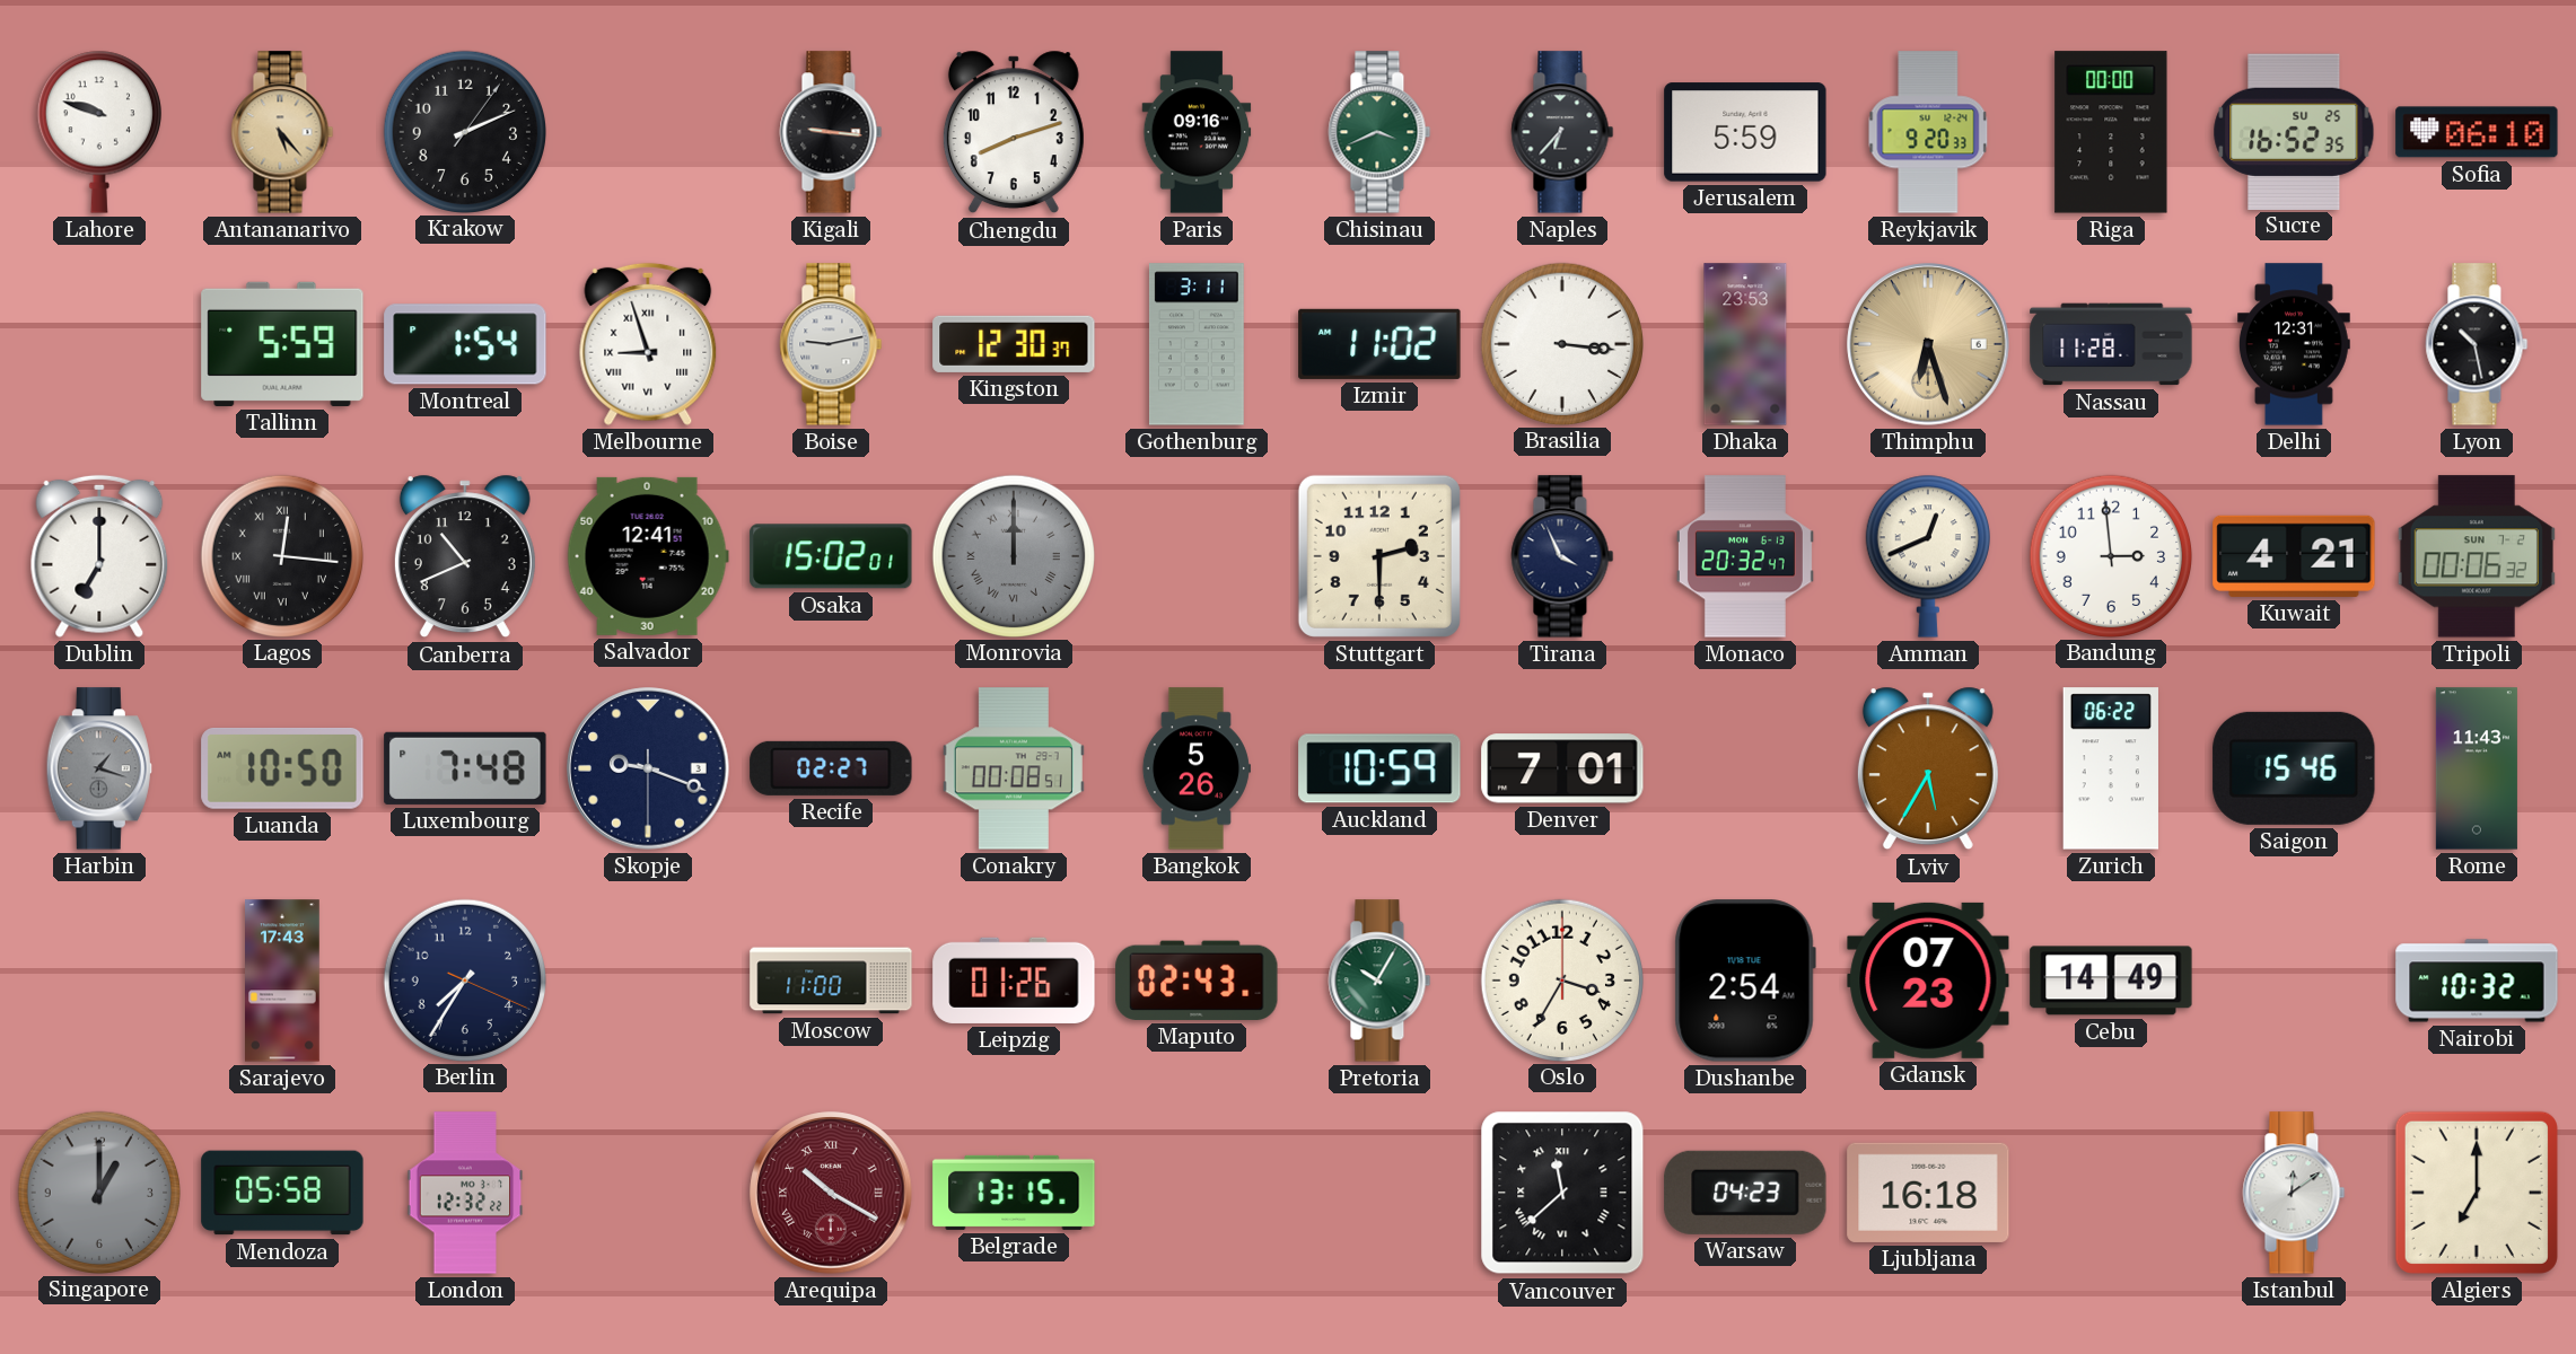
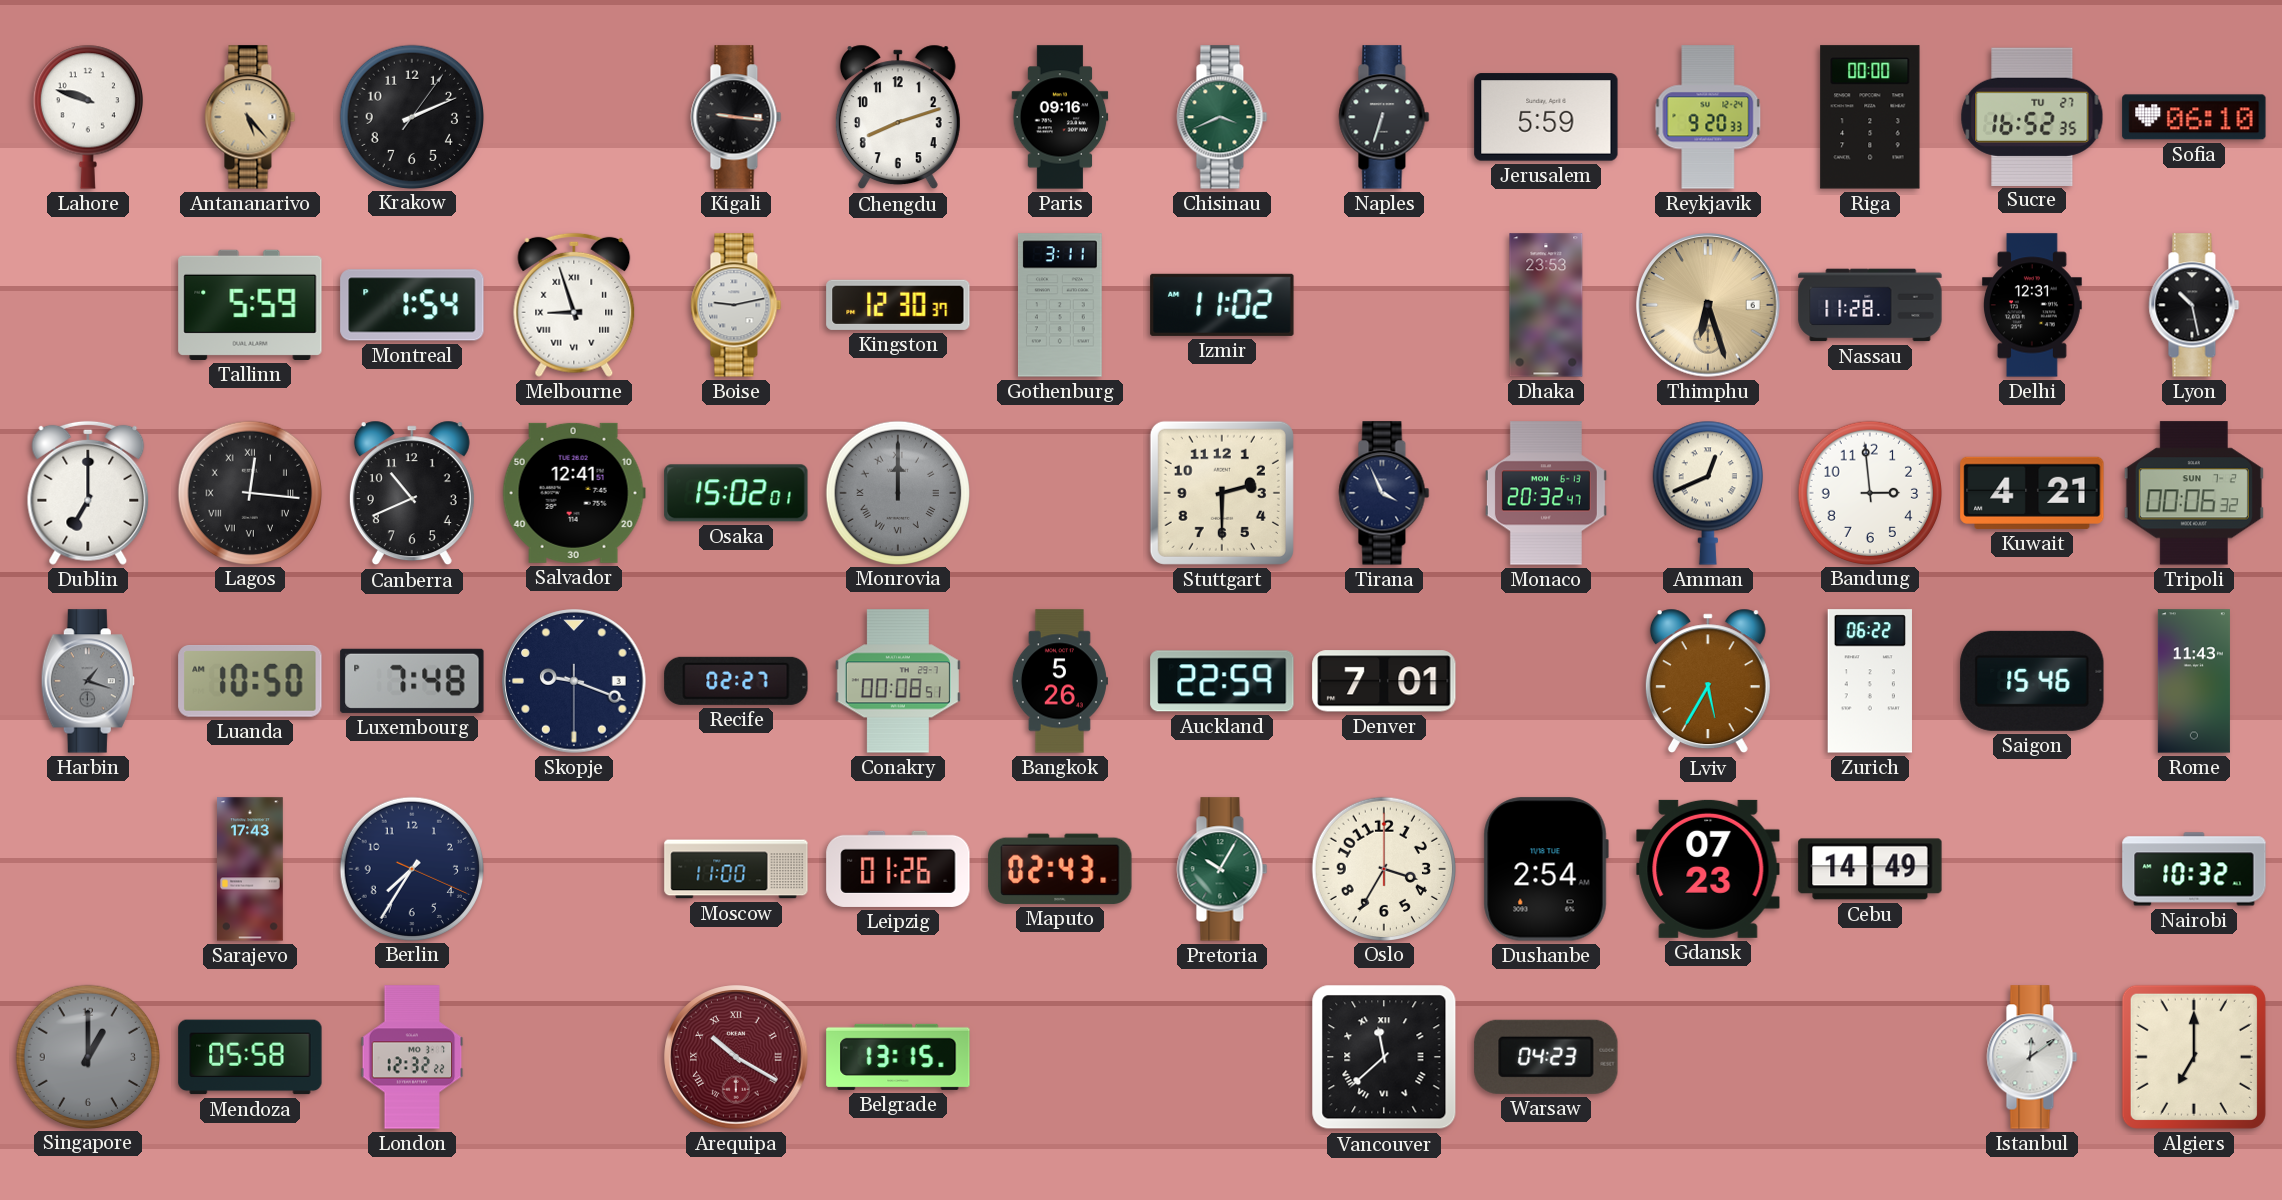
Naples: 6:37 -> 6:33
Sucre date: SU 25 -> TU 27
Brasilia: 3:16 -> none
Auckland: 10:59 -> 22:59
Ljubljana: 16:18 -> none
